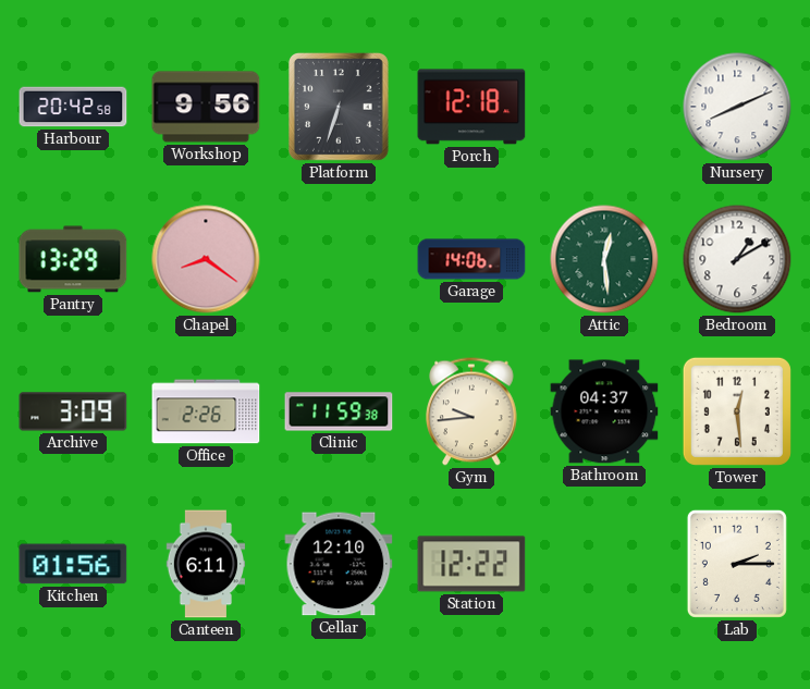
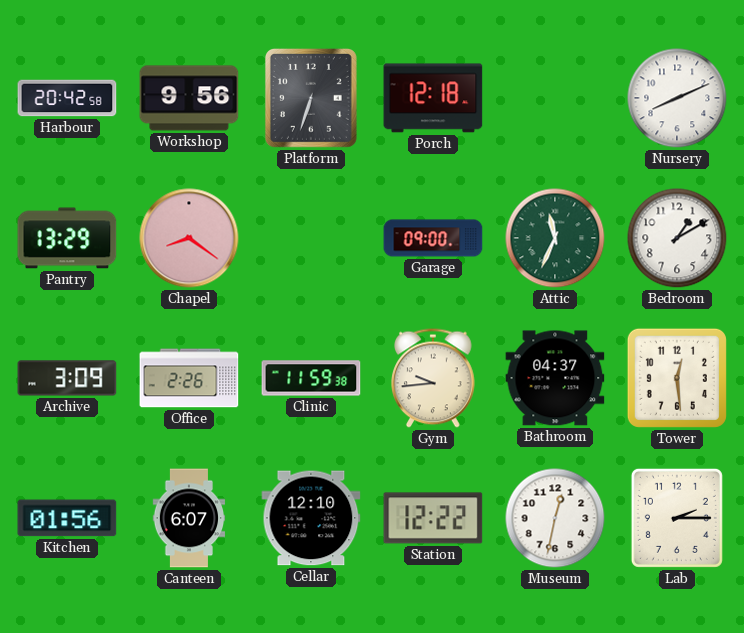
Garage: 14:06 -> 09:00
Attic: 12:29 -> 11:34
Canteen: 6:11 -> 6:07
Museum: none -> 12:32
